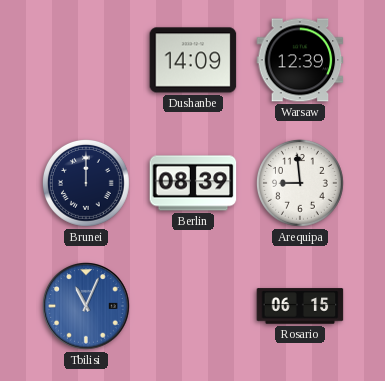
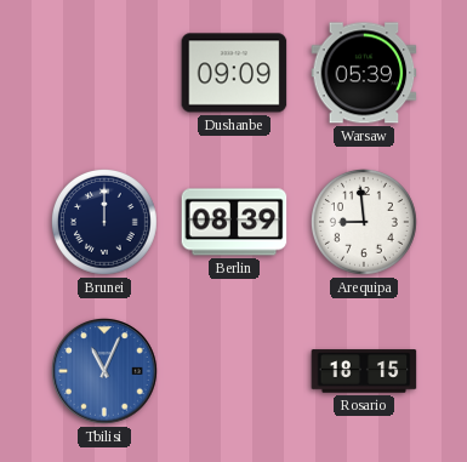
Dushanbe: 14:09 -> 09:09
Warsaw: 12:39 -> 05:39
Rosario: 06:15 -> 18:15
